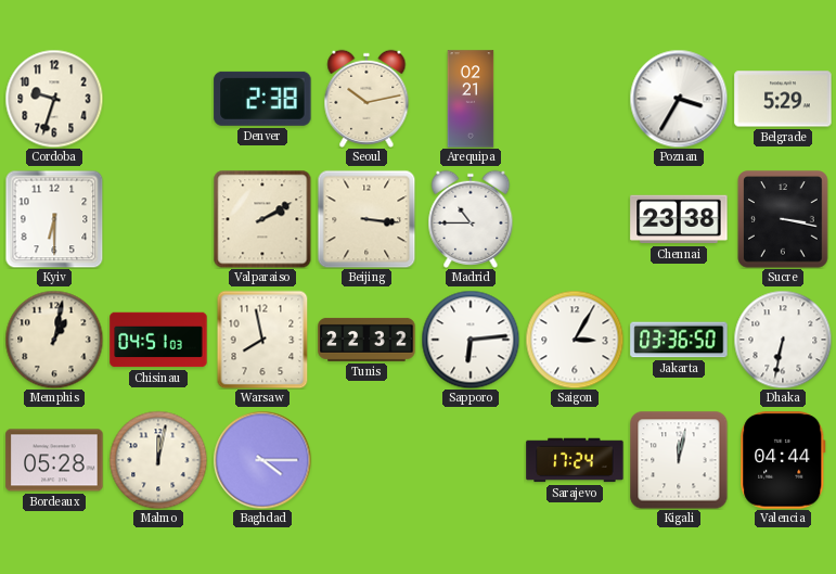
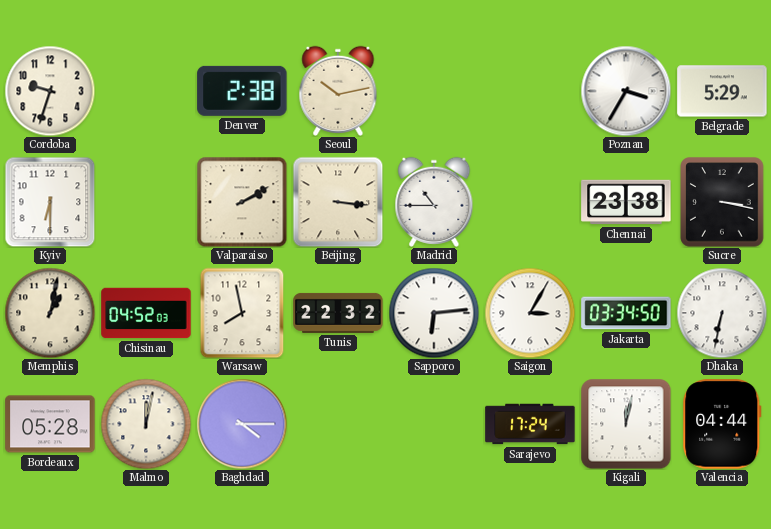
Arequipa: 02:21 -> none
Chisinau: 04:51 -> 04:52
Jakarta: 03:36 -> 03:34
